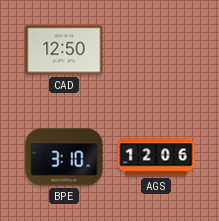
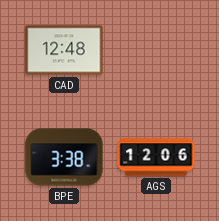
CAD: 12:50 -> 12:48
BPE: 3:10 -> 3:38
